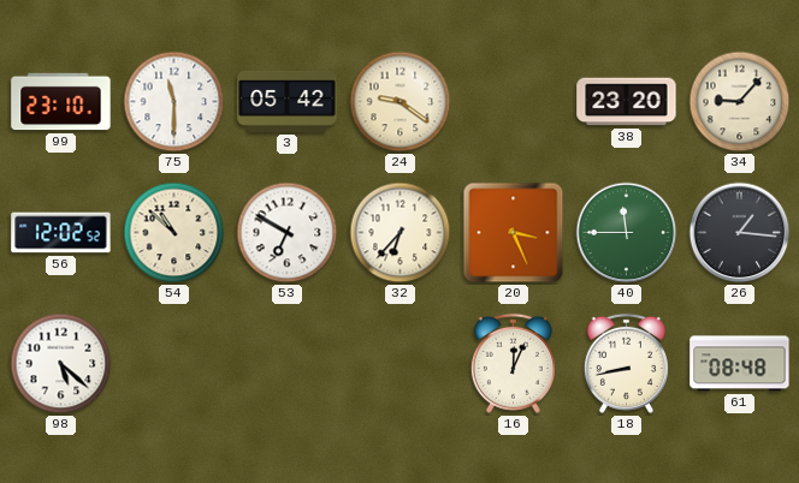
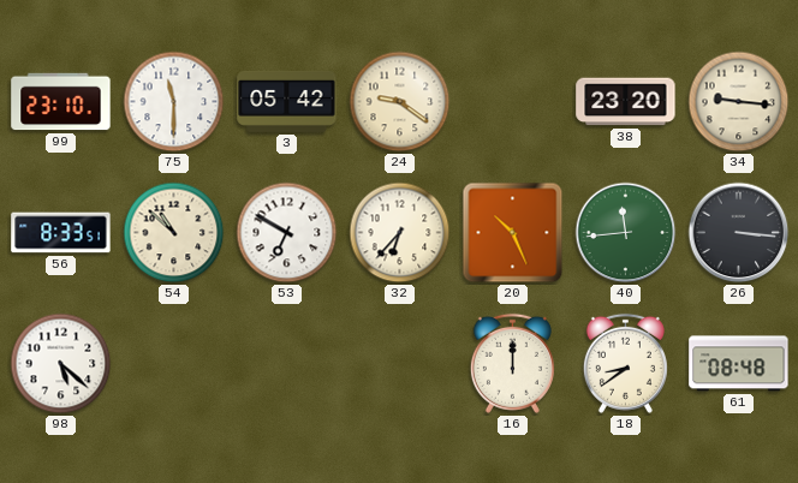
34: 9:07 -> 9:16
56: 12:02 -> 8:33
20: 3:26 -> 10:26
40: 11:45 -> 11:44
26: 1:16 -> 3:16
16: 12:04 -> 12:00
18: 8:43 -> 8:39
